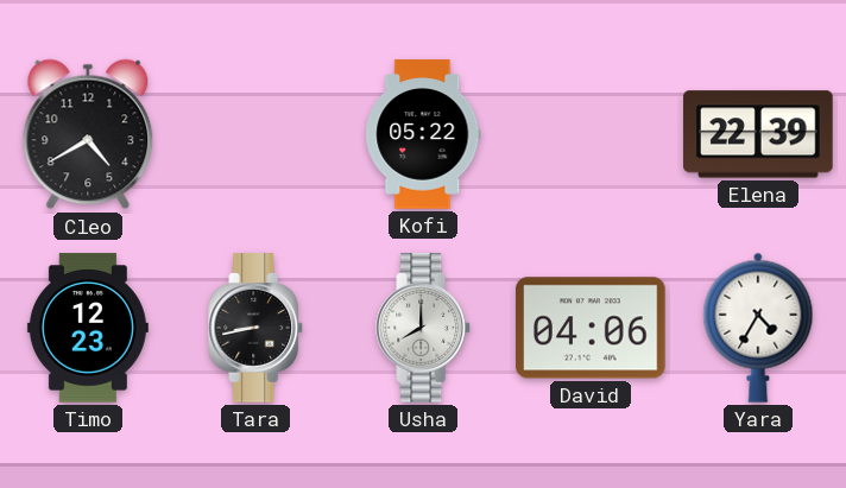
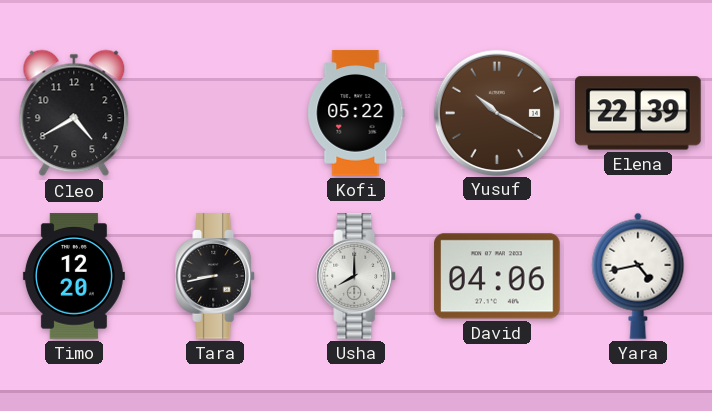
Yusuf: none -> 10:20
Timo: 12:23 -> 12:20
Yara: 4:35 -> 4:43
